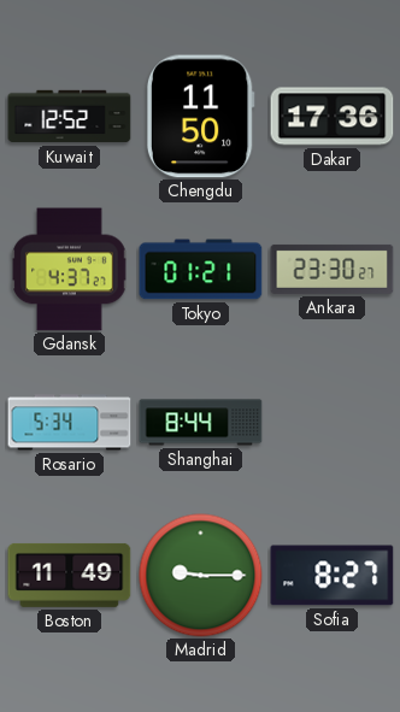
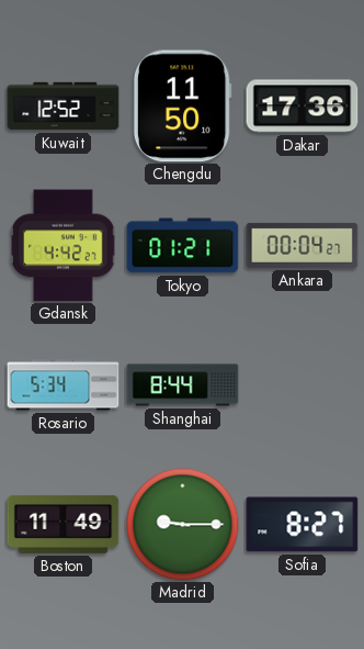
Gdansk: 4:37 -> 4:42
Ankara: 23:30 -> 00:04
